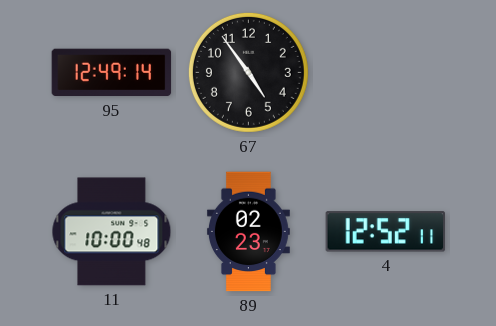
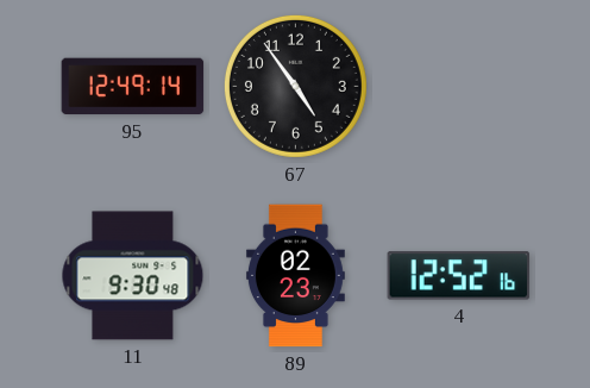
11: 10:00 -> 9:30
4: 12:52:11 -> 12:52:16
